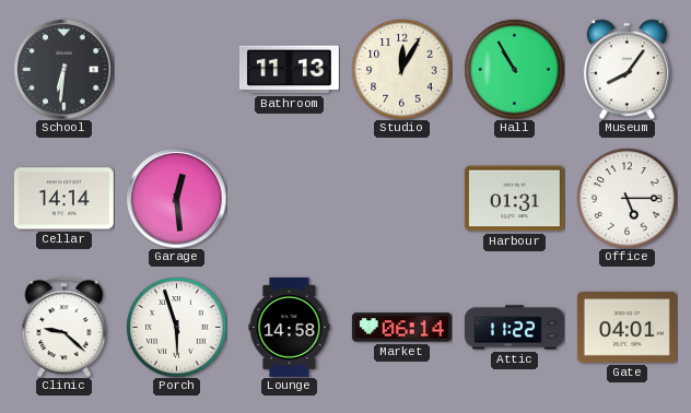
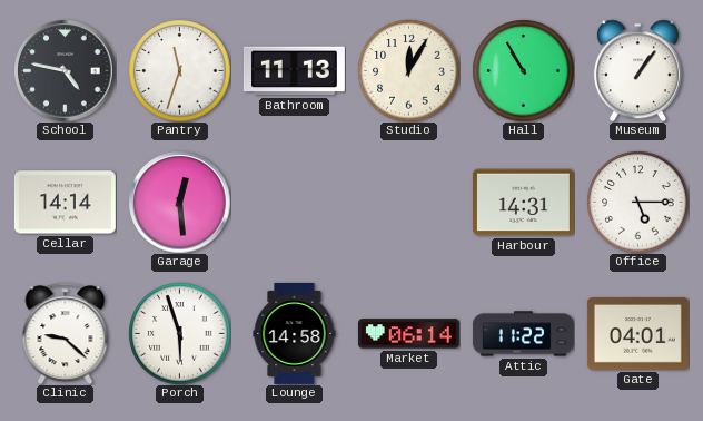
School: 6:31 -> 4:47
Pantry: none -> 11:33
Museum: 8:06 -> 1:06
Harbour: 01:31 -> 14:31
